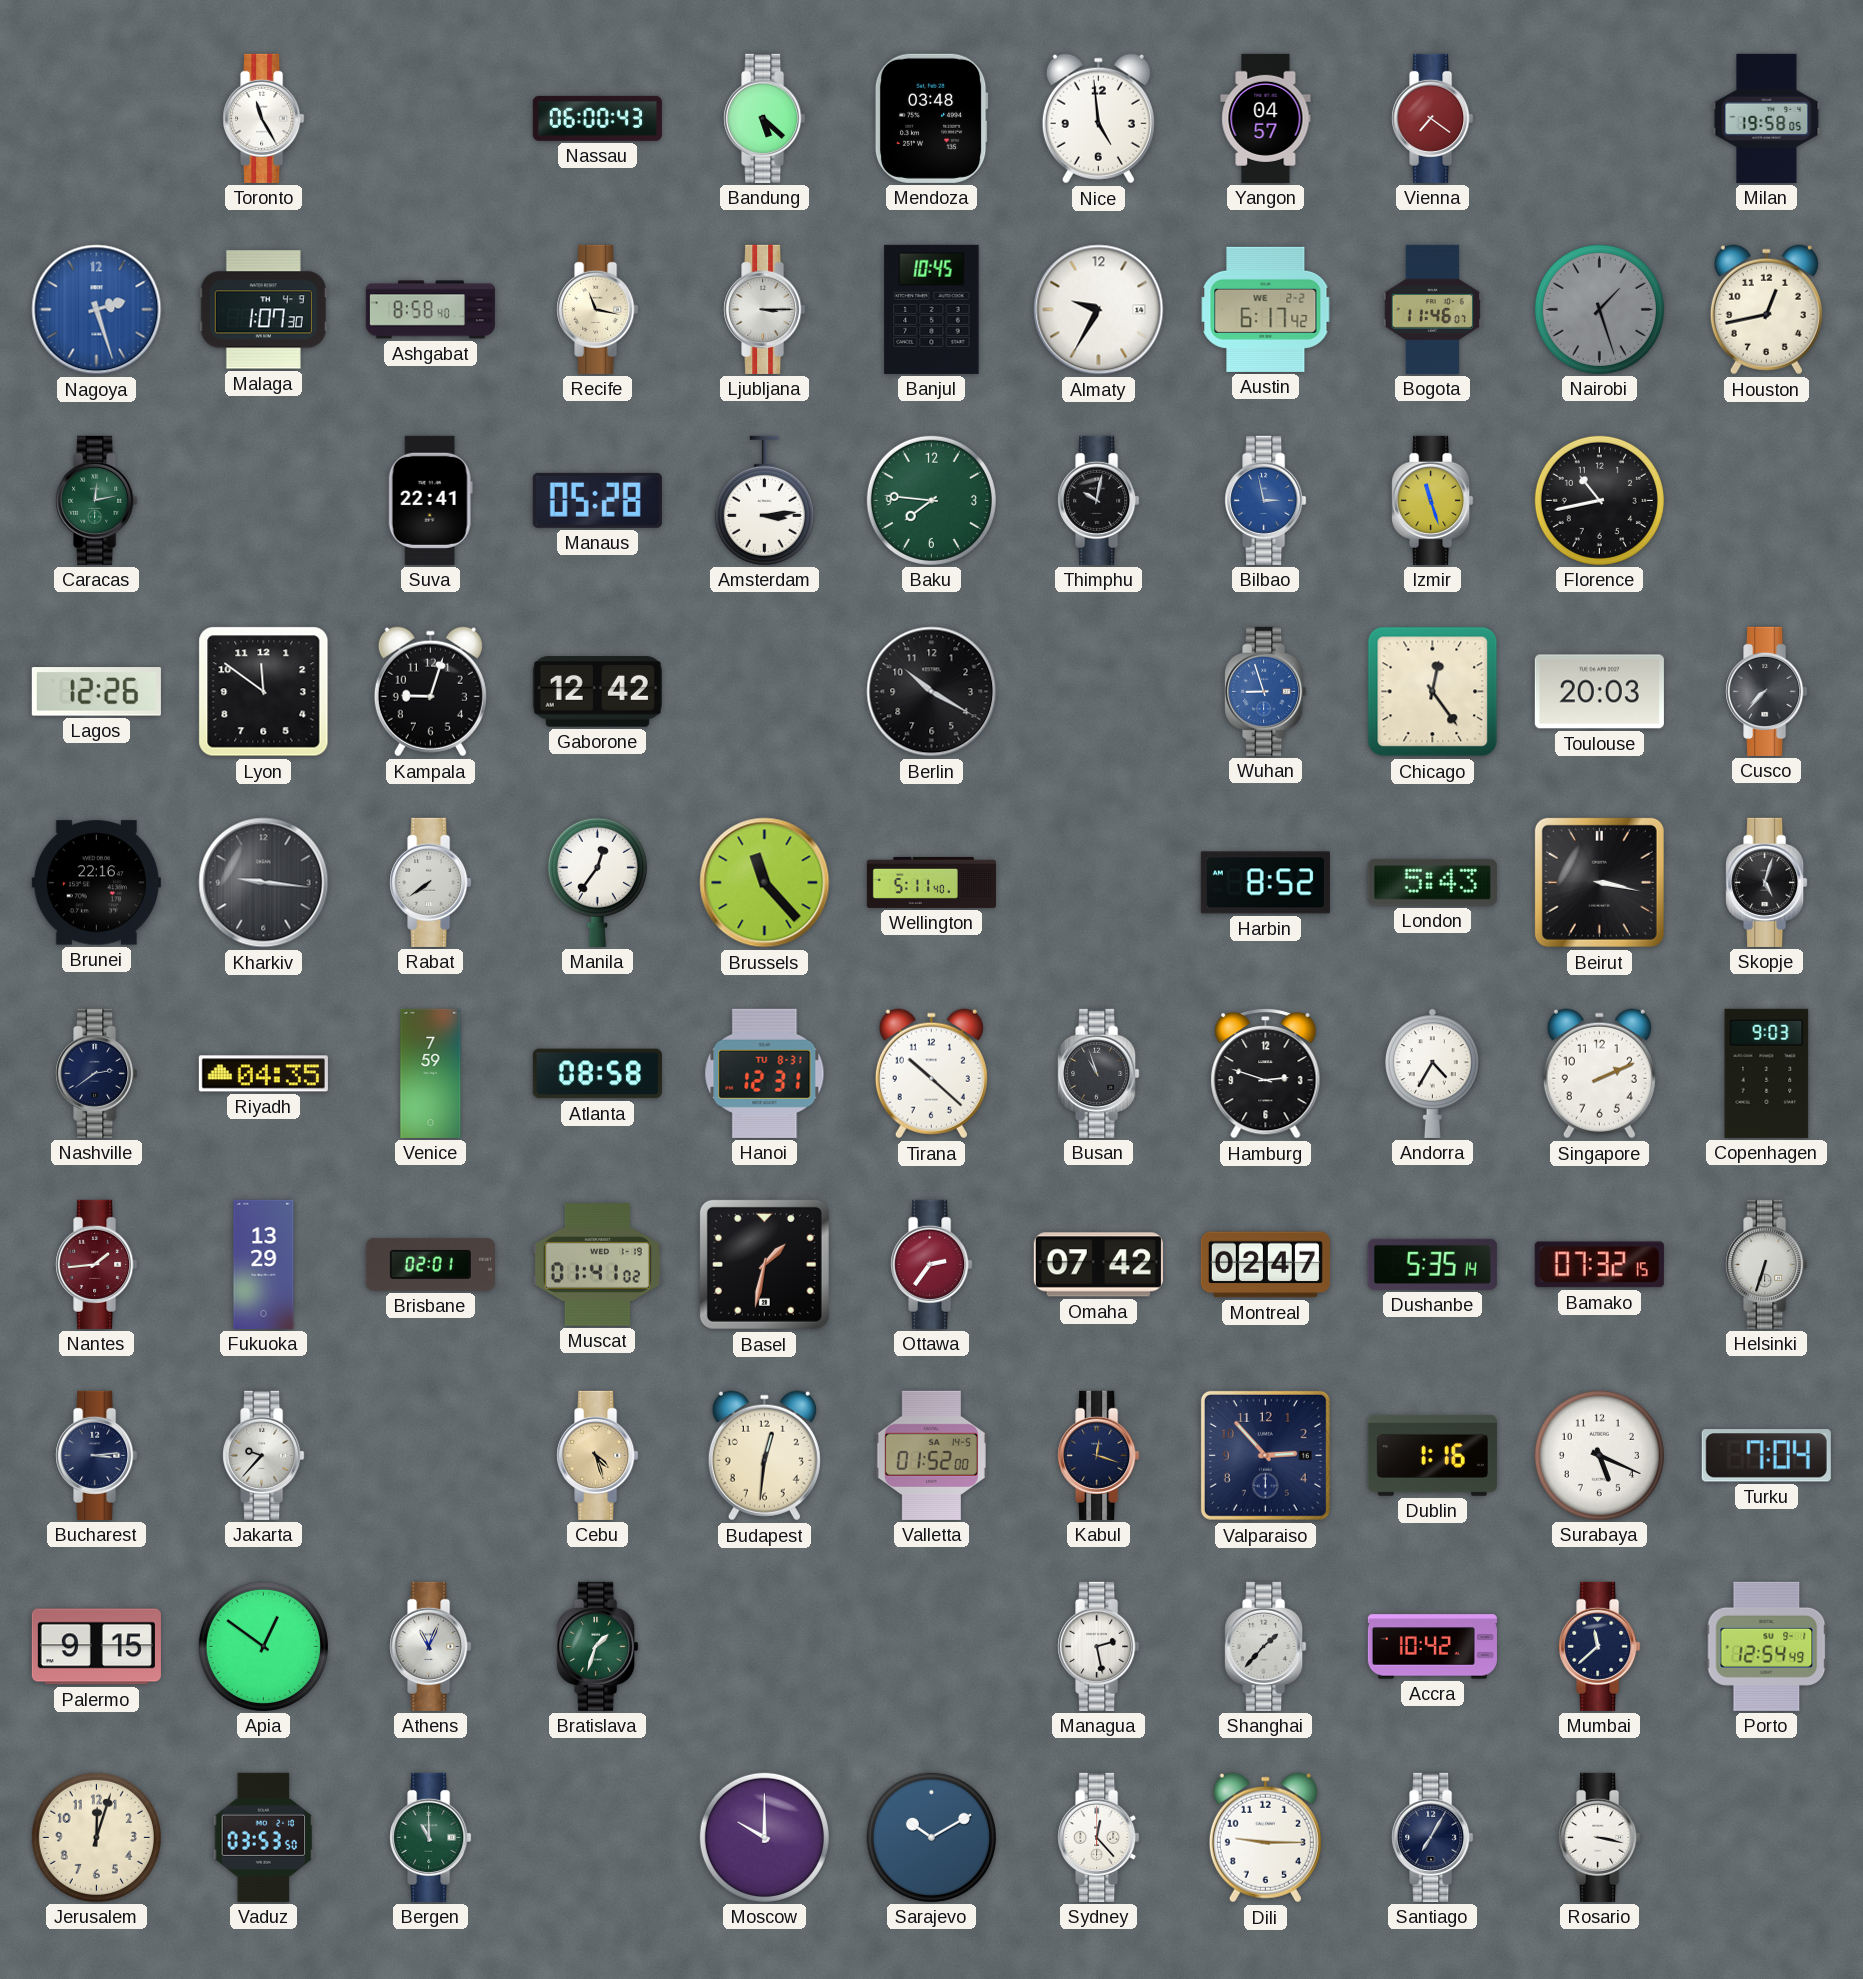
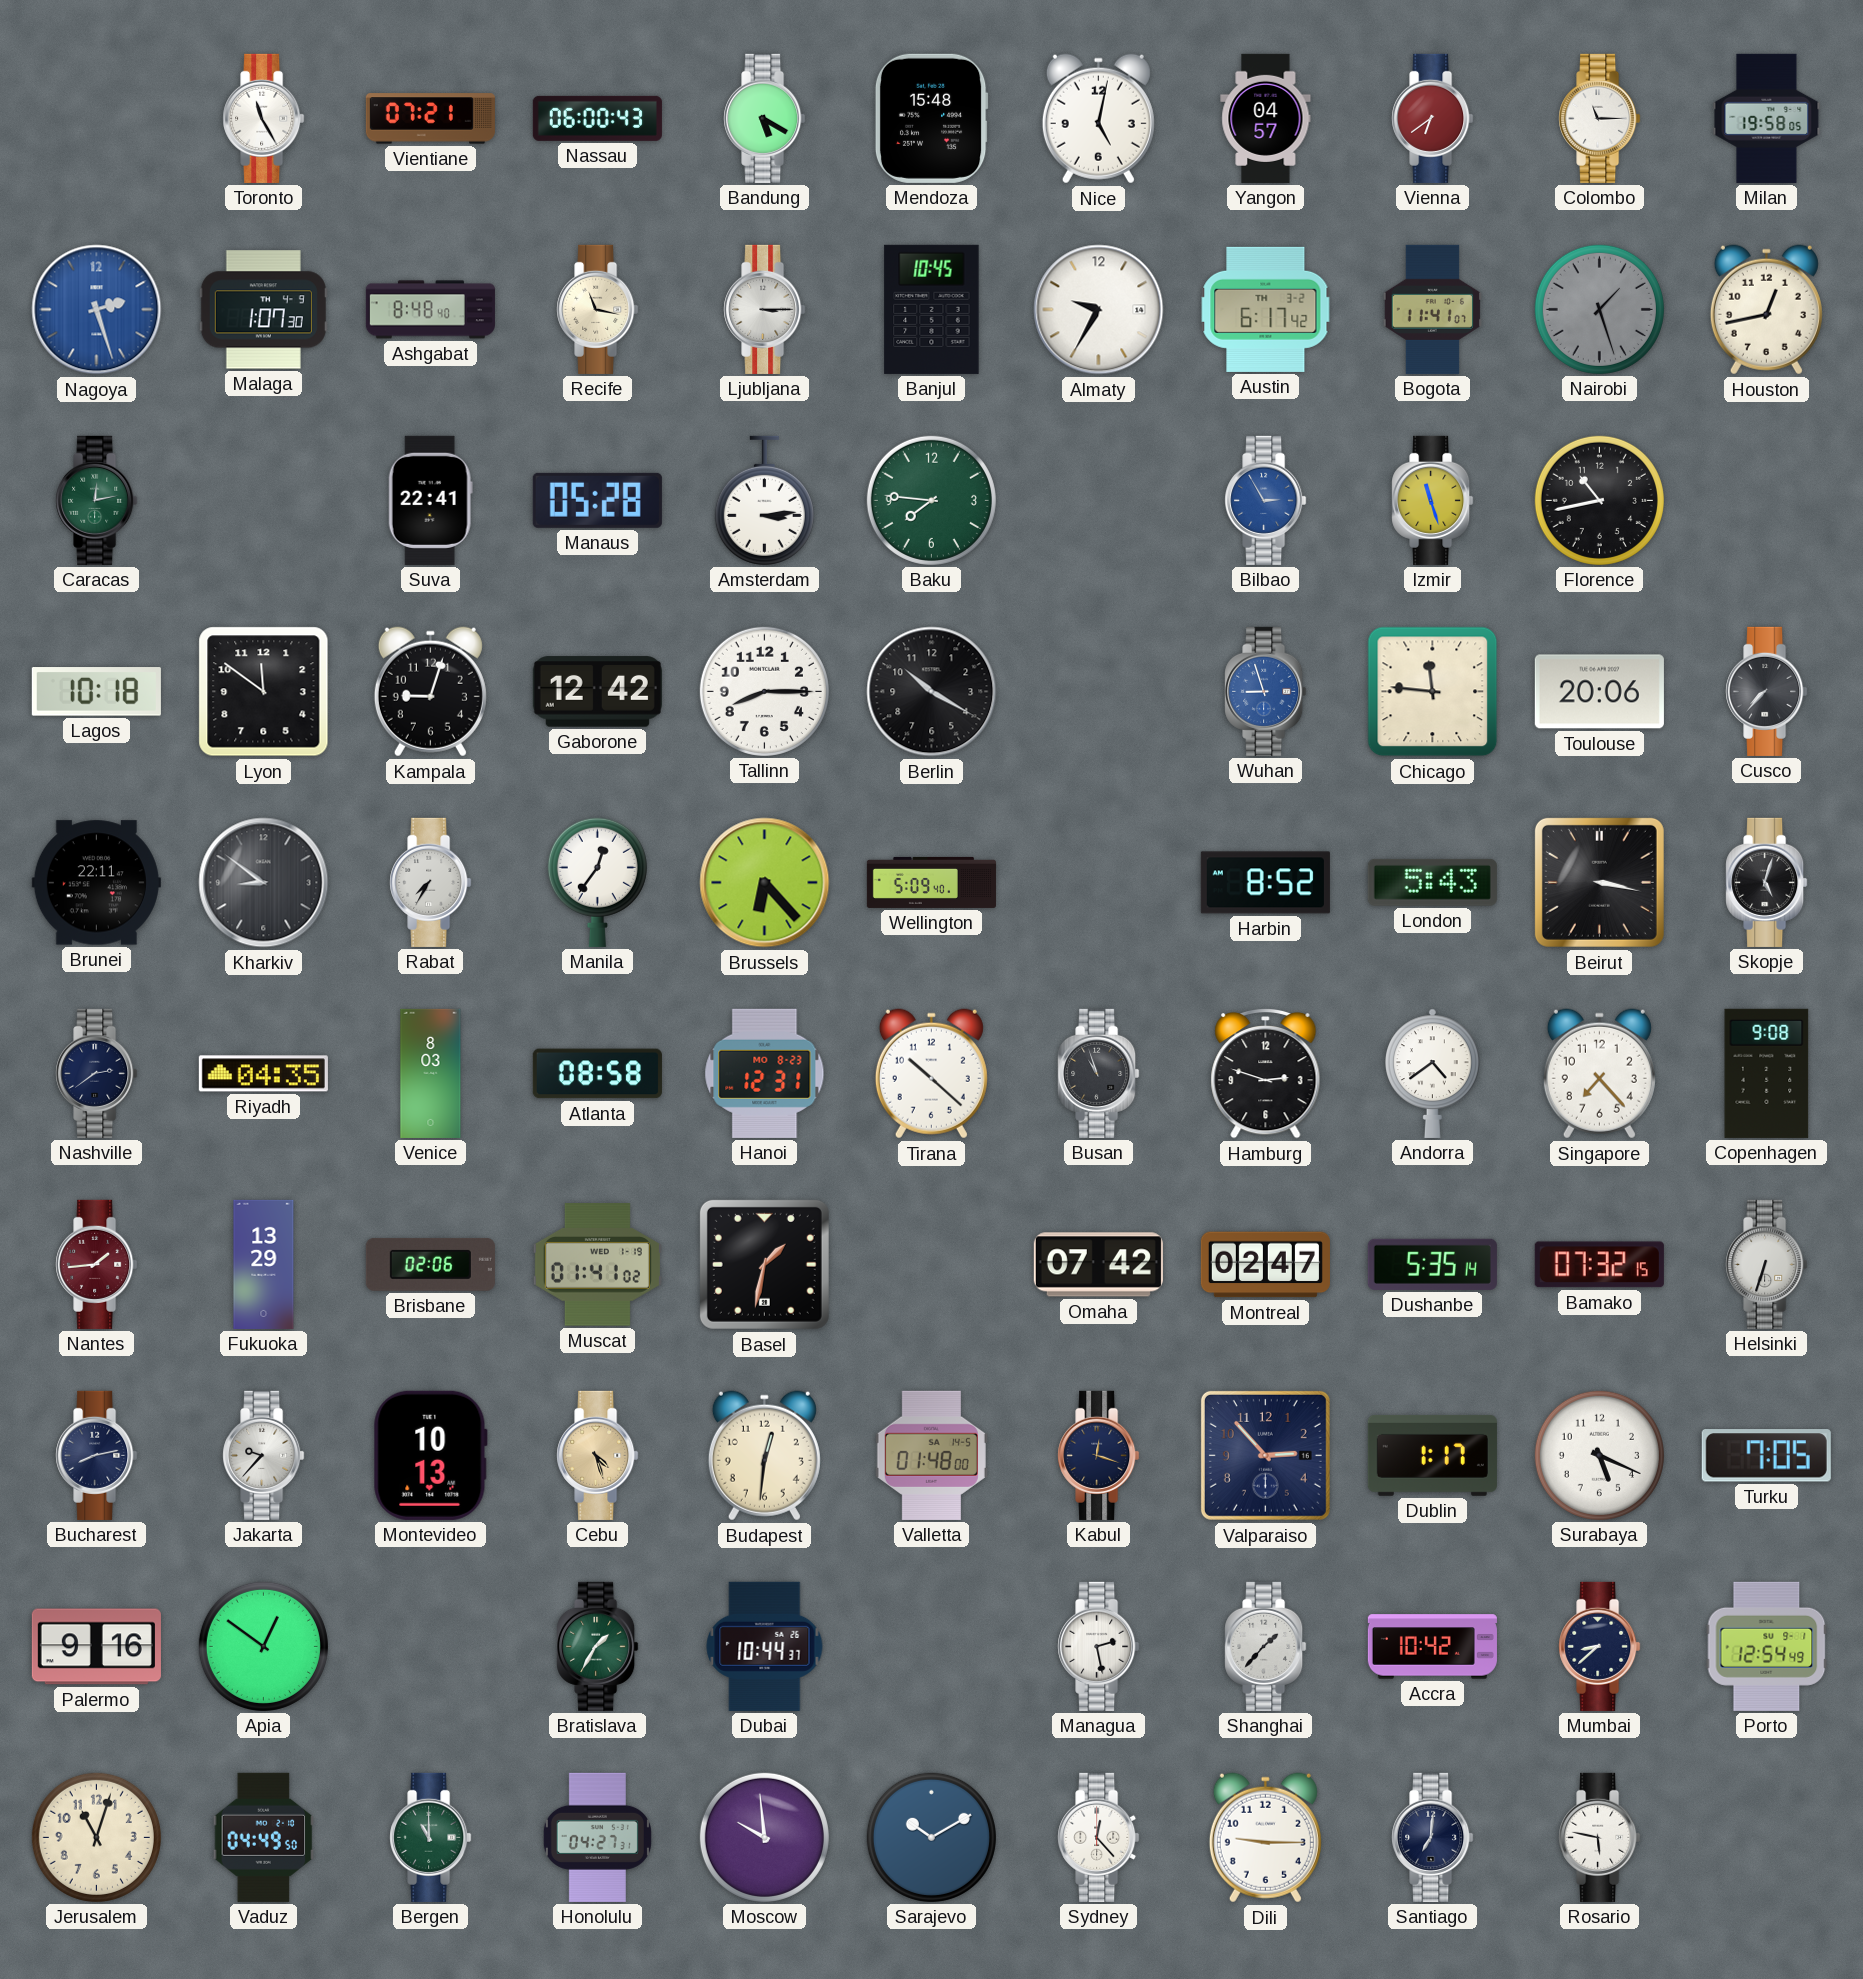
Vientiane: none -> 07:21
Bandung: 5:22 -> 5:20
Mendoza: 03:48 -> 15:48
Nice: 4:59 -> 5:02
Vienna: 7:21 -> 6:39
Colombo: none -> 11:15
Ashgabat: 8:58 -> 8:48
Austin date: WE 2-2 -> TH 3-2
Bogota: 11:46 -> 11:41
Thimphu: 10:02 -> none
Bilbao: 2:58 -> 2:55
Lagos: 12:26 -> 10:18
Tallinn: none -> 8:15
Chicago: 12:24 -> 11:46
Toulouse: 20:03 -> 20:06
Brunei: 22:16 -> 22:11
Kharkiv: 9:16 -> 8:51
Rabat: 7:39 -> 7:35
Brussels: 11:23 -> 6:23
Wellington: 5:11 -> 5:09
Venice: 7:59 -> 8:03
Hanoi date: TU 8-31 -> MO 8-23
Andorra: 4:35 -> 4:39
Singapore: 2:11 -> 7:23
Copenhagen: 9:03 -> 9:08
Brisbane: 02:01 -> 02:06
Ottawa: 2:36 -> none
Bucharest: 3:14 -> 8:13
Montevideo: none -> 10:13
Valletta: 01:52 -> 01:48
Dublin: 1:16 -> 1:17
Turku: 7:04 -> 7:05
Palermo: 9:15 -> 9:16
Athens: 11:04 -> none
Bratislava: 1:33 -> 1:35
Dubai: none -> 10:44
Mumbai: 11:38 -> 8:38
Jerusalem: 12:03 -> 11:03
Vaduz: 03:53 -> 04:49
Honolulu: none -> 04:27
Moscow: 10:00 -> 9:59
Santiago: 7:05 -> 7:01
Rosario: 3:17 -> 5:47
